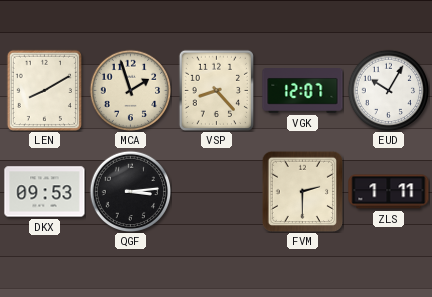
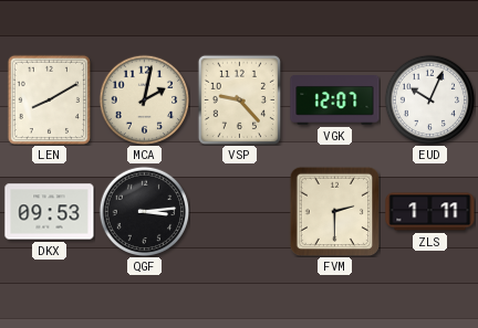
MCA: 1:57 -> 2:02
VSP: 8:23 -> 9:23
EUD: 10:05 -> 10:04
